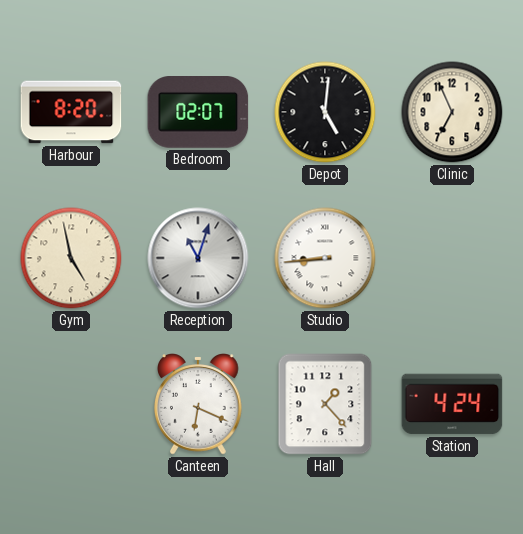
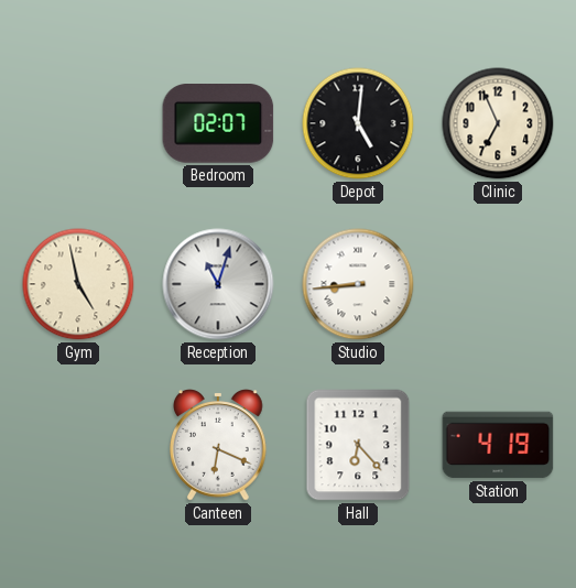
Harbour: 8:20 -> none
Hall: 1:23 -> 6:23
Station: 4:24 -> 4:19
